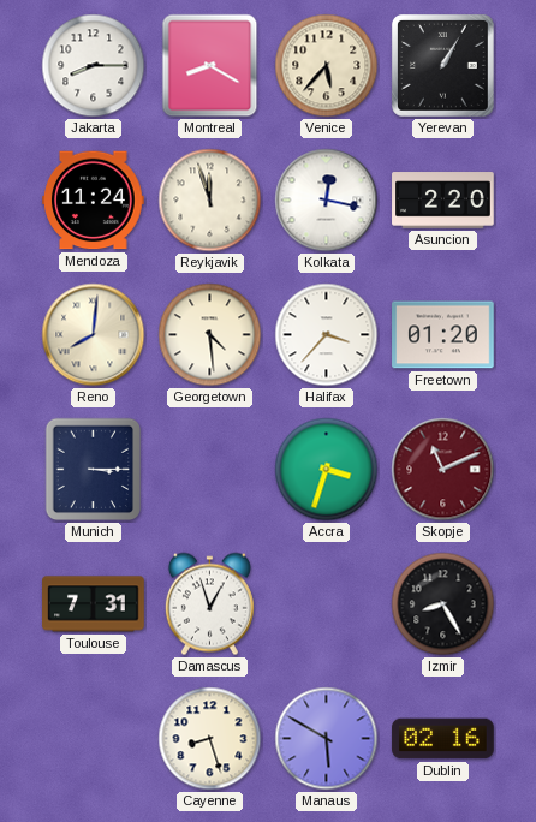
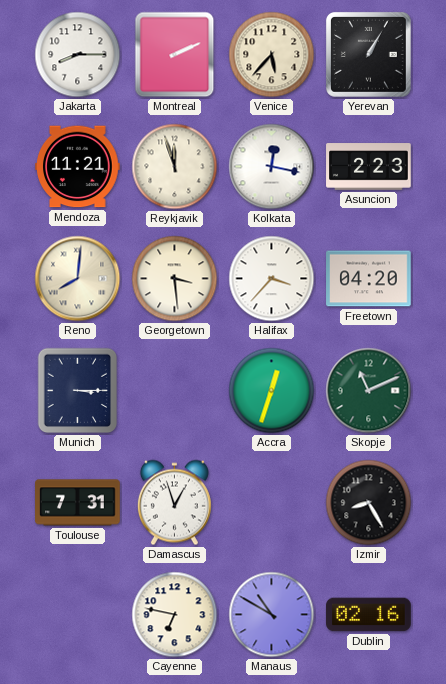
Montreal: 8:20 -> 2:11
Mendoza: 11:24 -> 11:21
Asuncion: 2:20 -> 2:23
Georgetown: 4:29 -> 3:29
Freetown: 01:20 -> 04:20
Accra: 3:33 -> 12:33
Skopje dial: burgundy -> green
Cayenne: 8:27 -> 6:47
Manaus: 5:50 -> 10:50
